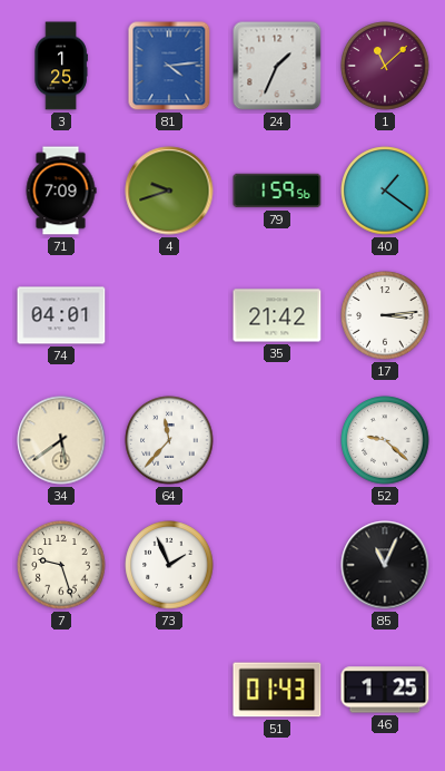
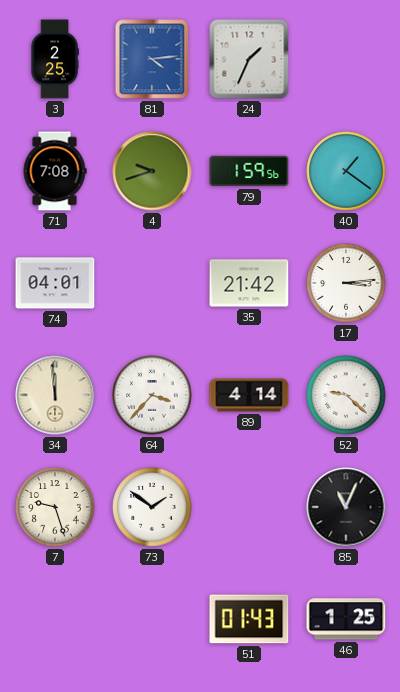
3: 1:25 -> 2:25
1: 11:08 -> none
71: 7:09 -> 7:08
34: 5:39 -> 11:59
64: 11:37 -> 3:37
89: none -> 4:14
73: 1:56 -> 1:51
